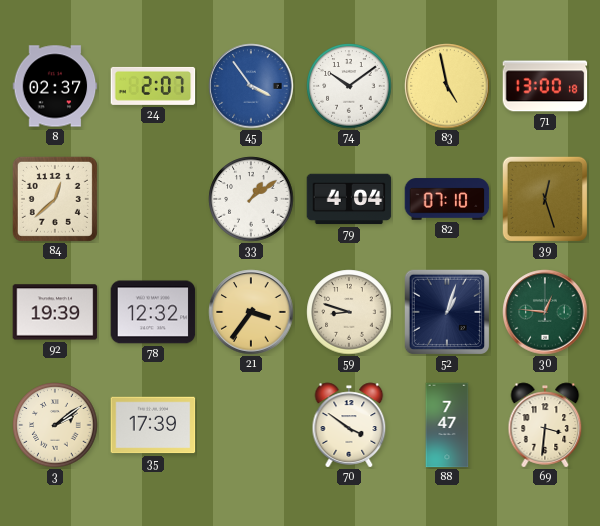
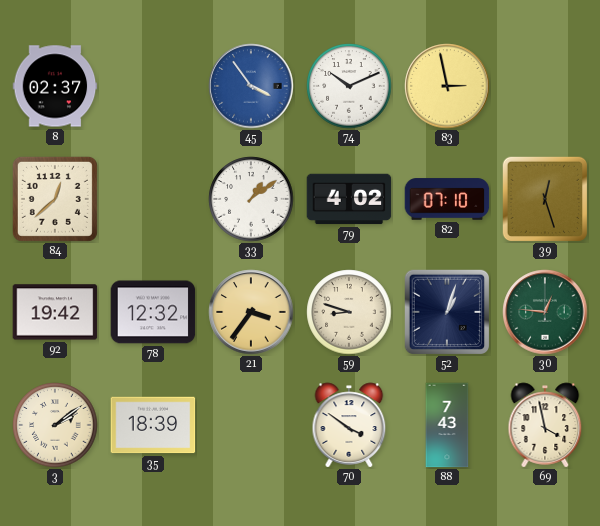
24: 2:07 -> none
74: 10:09 -> 10:11
83: 4:58 -> 2:58
71: 13:00 -> none
79: 4:04 -> 4:02
92: 19:39 -> 19:42
35: 17:39 -> 18:39
88: 7:47 -> 7:43
69: 3:31 -> 3:58
